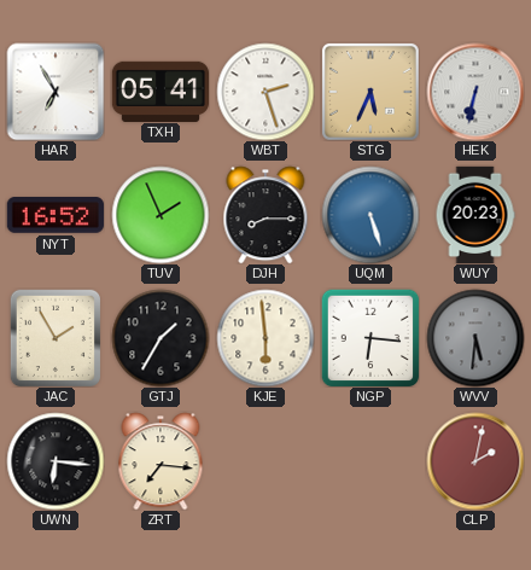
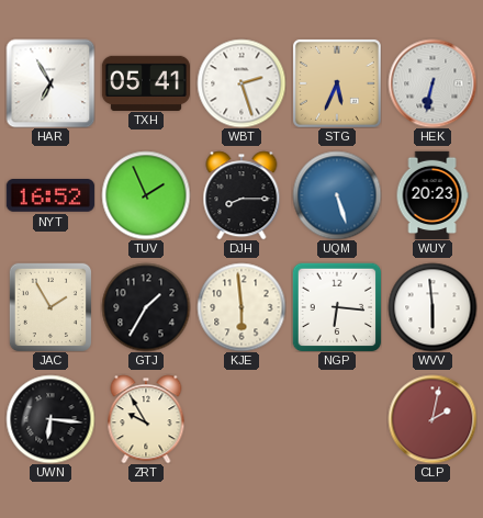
WVV: 5:31 -> 5:59
WVV dial: grey -> white
ZRT: 7:16 -> 9:55
